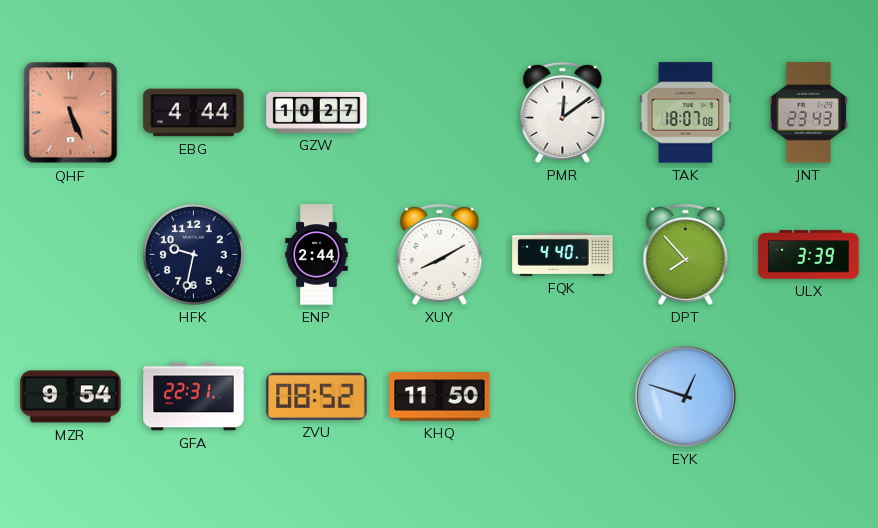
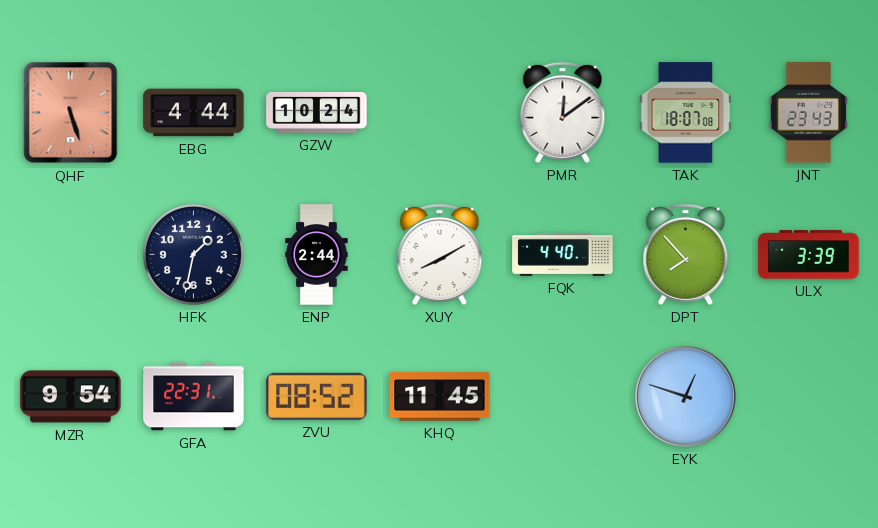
QHF: 5:26 -> 5:27
GZW: 10:27 -> 10:24
HFK: 9:32 -> 1:32
KHQ: 11:50 -> 11:45
